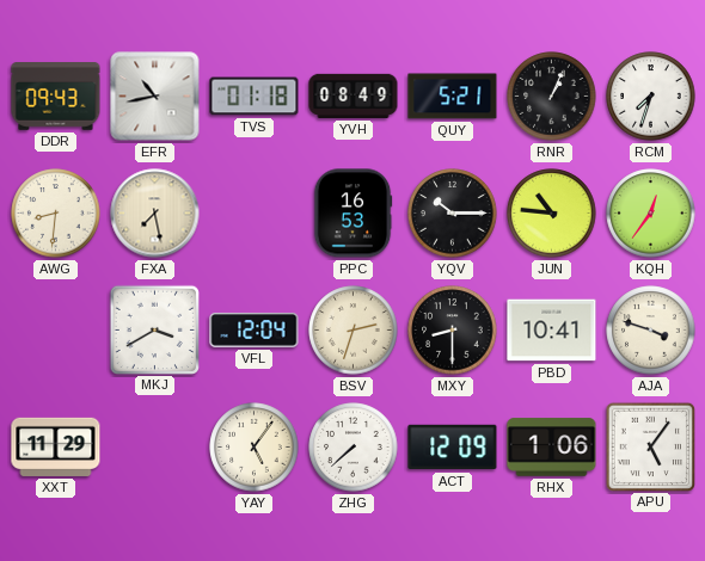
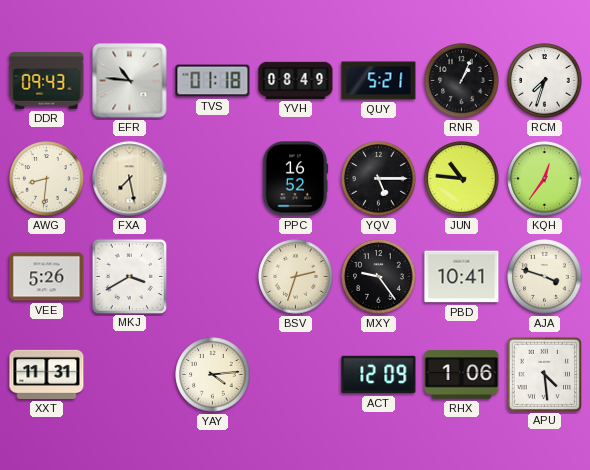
EFR: 10:43 -> 10:46
PPC: 16:53 -> 16:52
YQV: 10:15 -> 5:15
VEE: none -> 5:26
VFL: 12:04 -> none
MXY: 8:30 -> 9:24
XXT: 11:29 -> 11:31
YAY: 5:06 -> 4:14
ZHG: 7:38 -> none
APU: 5:06 -> 4:29
